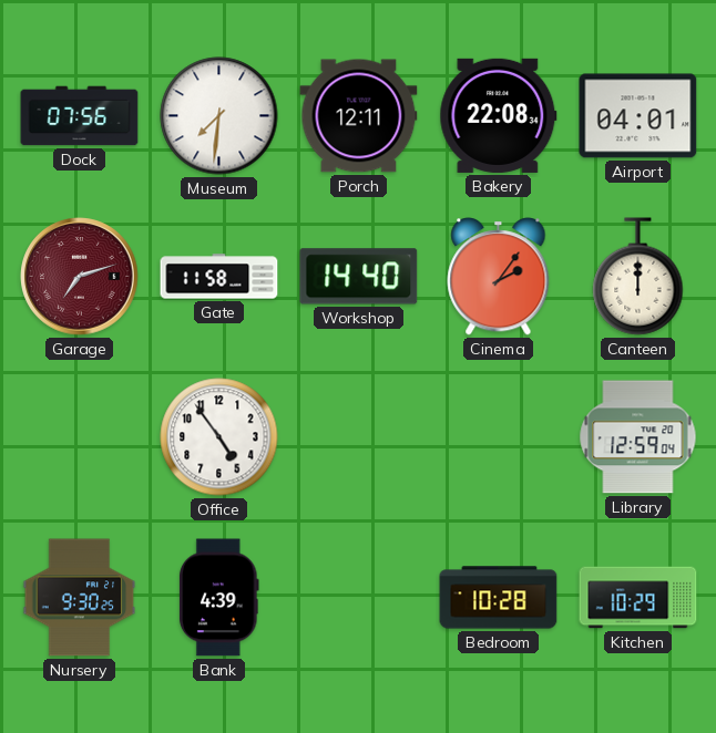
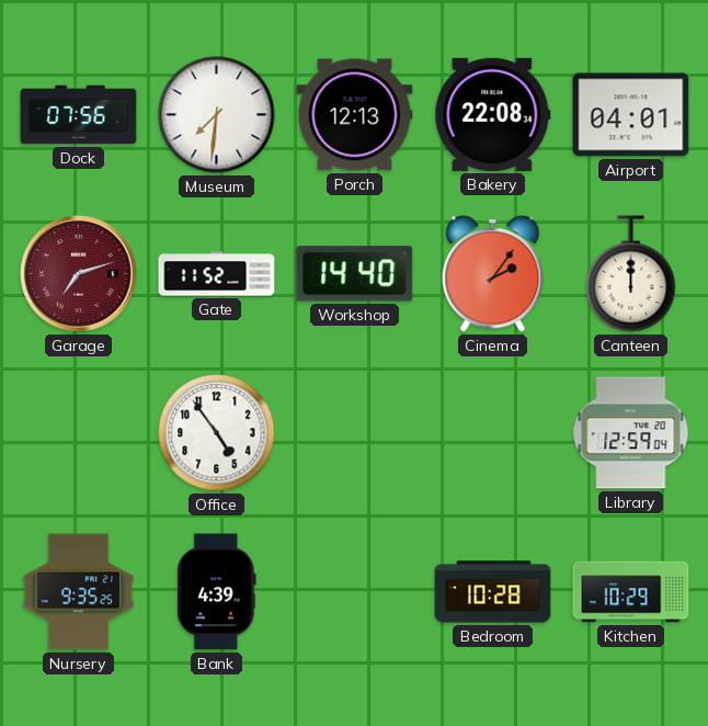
Porch: 12:11 -> 12:13
Gate: 11:58 -> 11:52
Nursery: 9:30 -> 9:35
